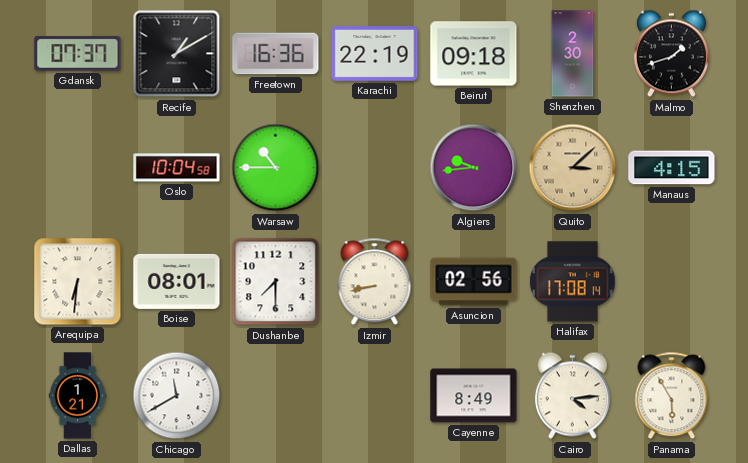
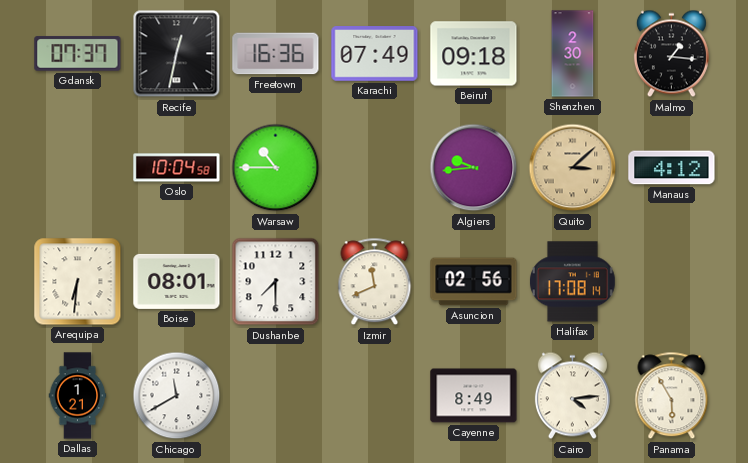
Recife: 1:10 -> 12:32
Karachi: 22:19 -> 07:49
Malmo: 1:42 -> 1:16
Manaus: 4:15 -> 4:12
Izmir: 8:43 -> 11:41
